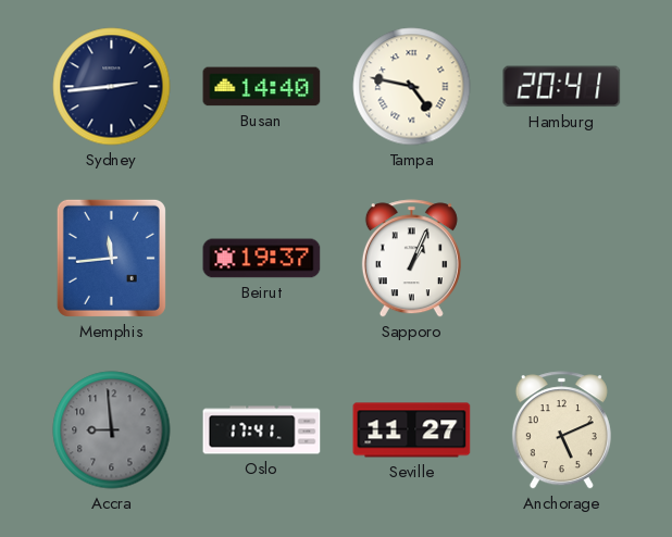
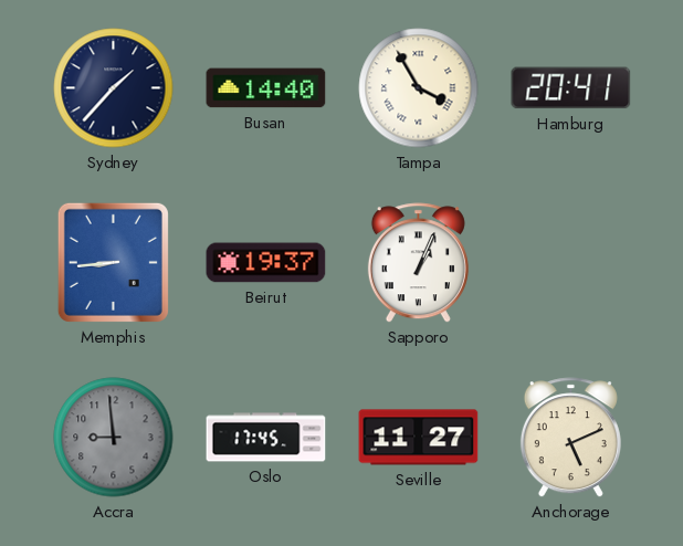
Sydney: 2:44 -> 1:37
Tampa: 4:47 -> 3:55
Memphis: 11:44 -> 8:44
Oslo: 17:41 -> 17:45
